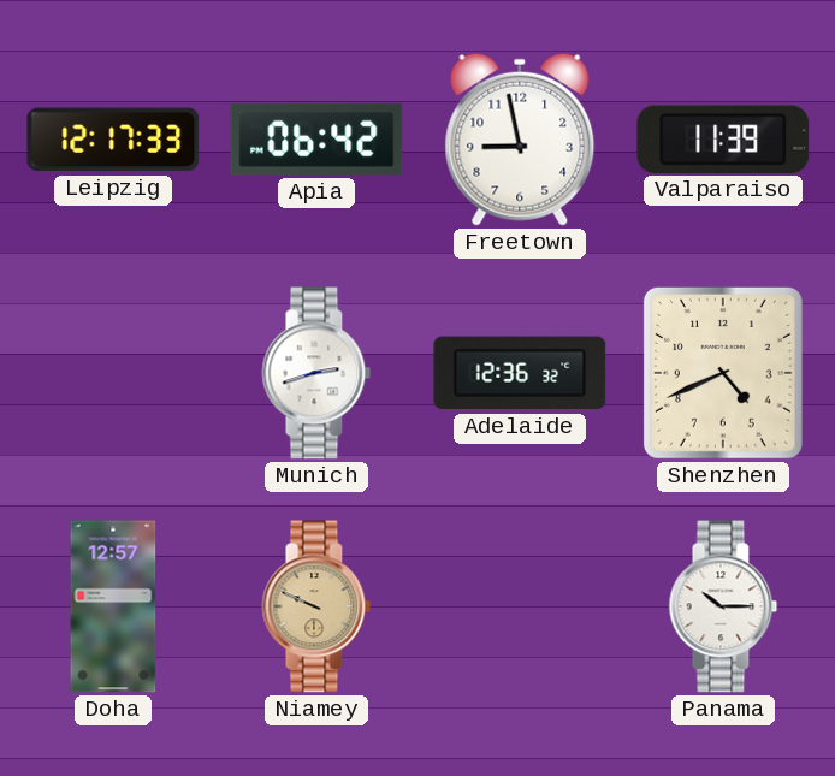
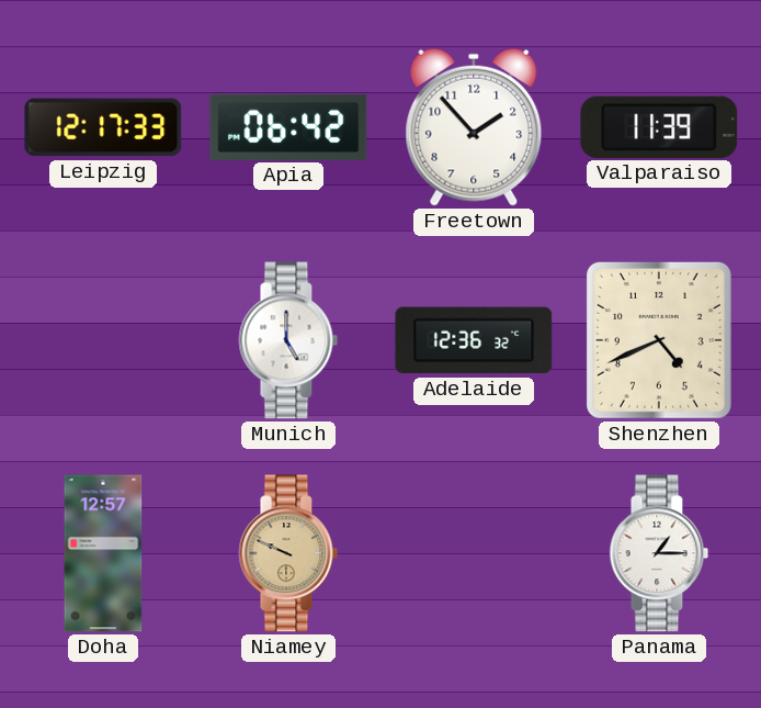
Freetown: 8:58 -> 1:53
Munich: 2:42 -> 5:00
Panama: 10:15 -> 1:15
